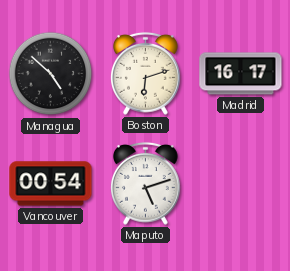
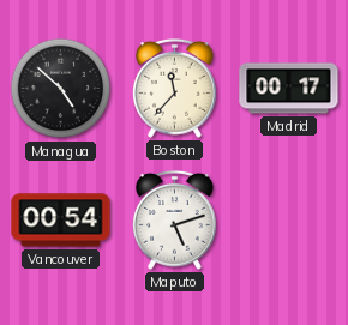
Boston: 6:12 -> 11:37
Madrid: 16:17 -> 00:17
